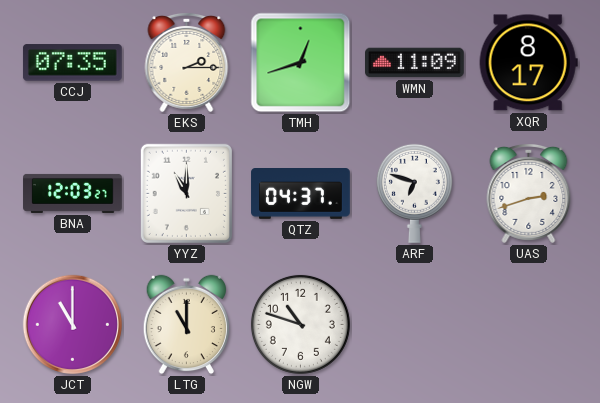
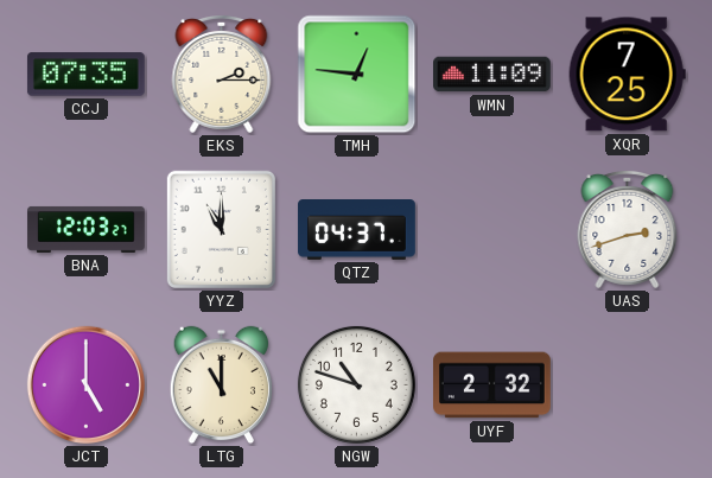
TMH: 12:42 -> 12:46
XQR: 8:17 -> 7:25
ARF: 6:48 -> none
JCT: 11:00 -> 5:00
UYF: none -> 2:32
